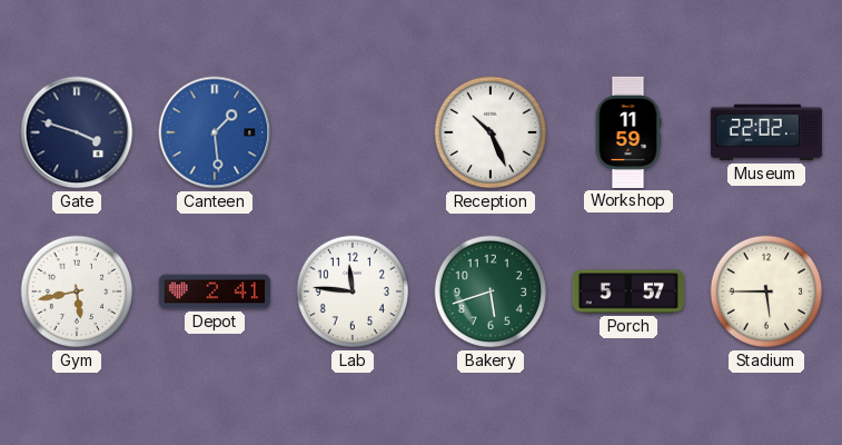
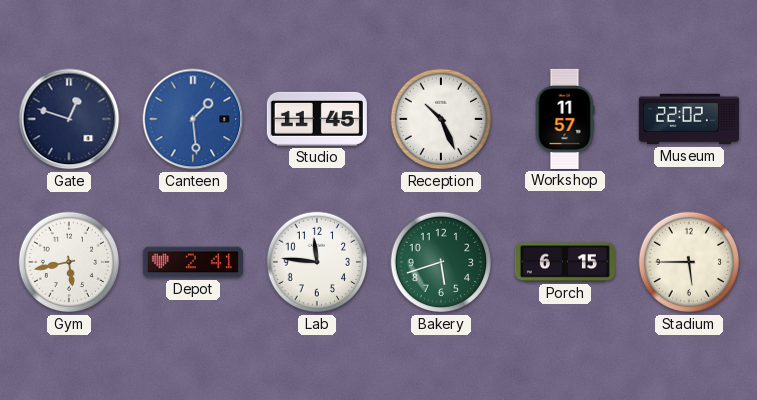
Gate: 3:48 -> 12:48
Studio: none -> 11:45
Workshop: 11:59 -> 11:57
Porch: 5:57 -> 6:15
